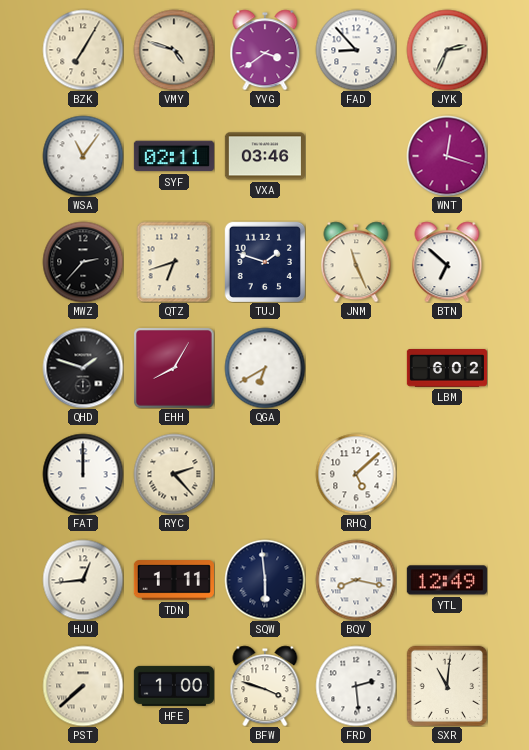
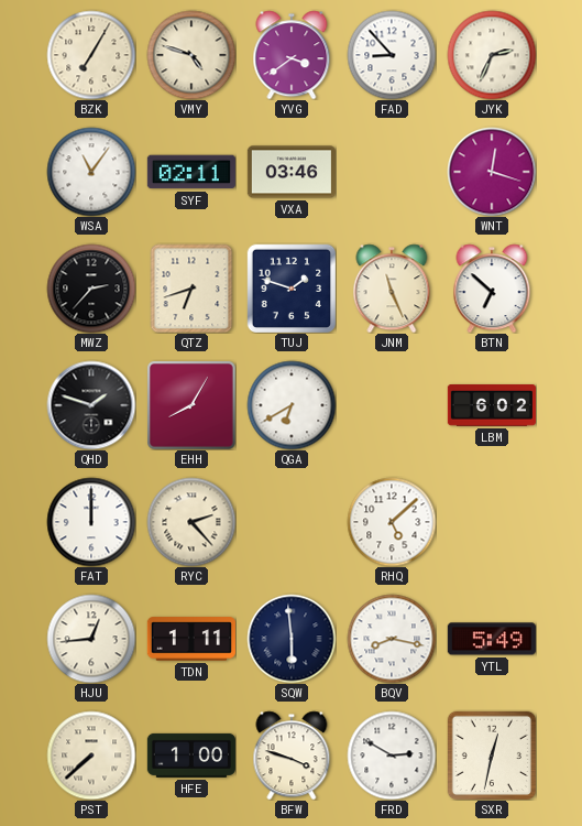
YTL: 12:49 -> 5:49
FRD: 2:29 -> 2:50
SXR: 11:01 -> 12:32
